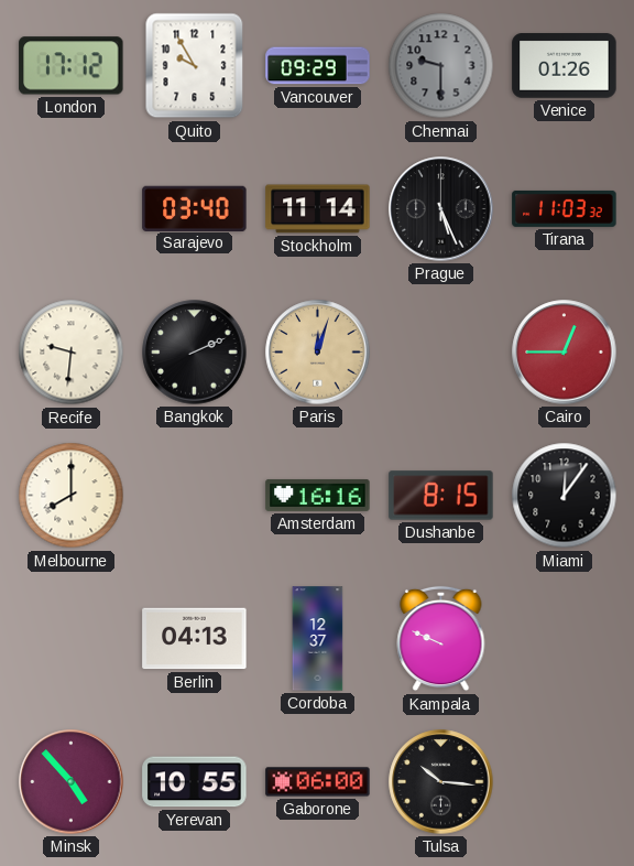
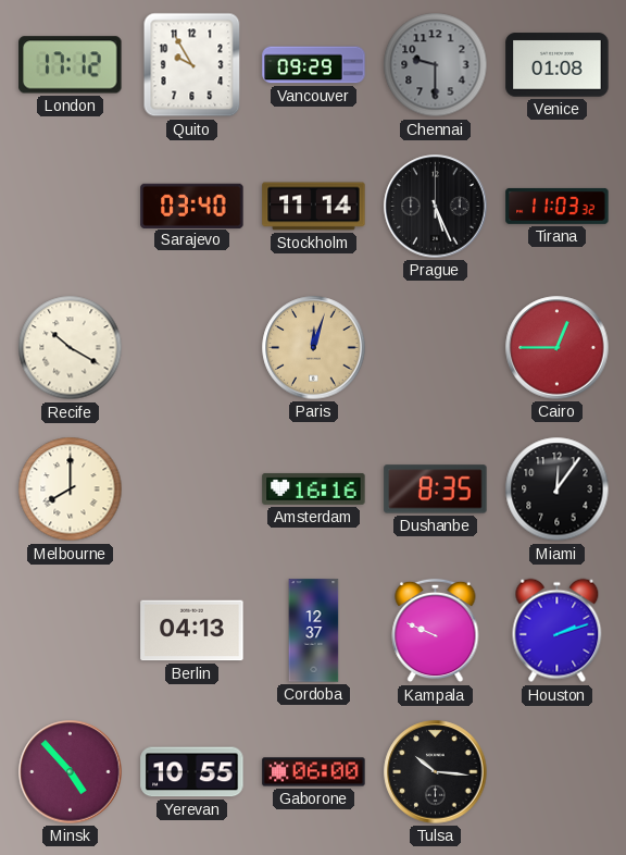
Venice: 01:26 -> 01:08
Recife: 9:31 -> 10:20
Bangkok: 2:11 -> none
Dushanbe: 8:15 -> 8:35
Houston: none -> 2:12
